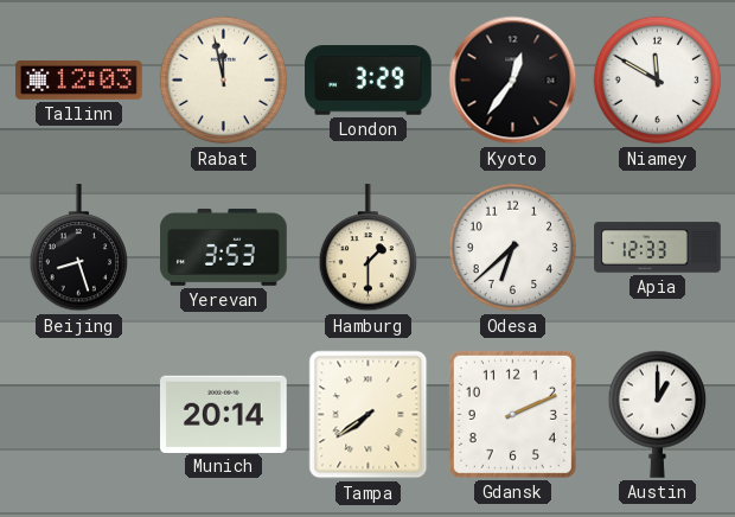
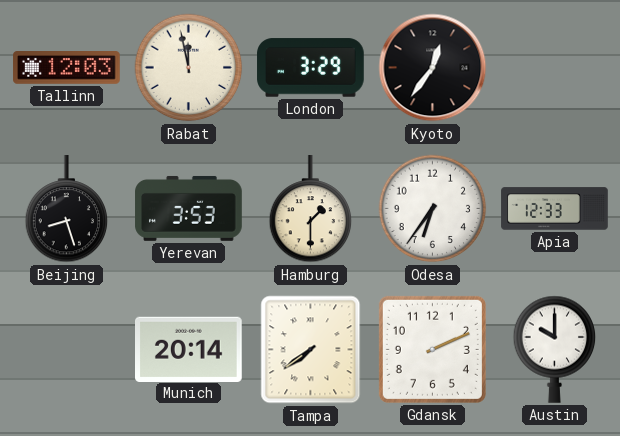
Niamey: 11:50 -> none
Odesa: 6:38 -> 6:36
Austin: 1:00 -> 10:00
